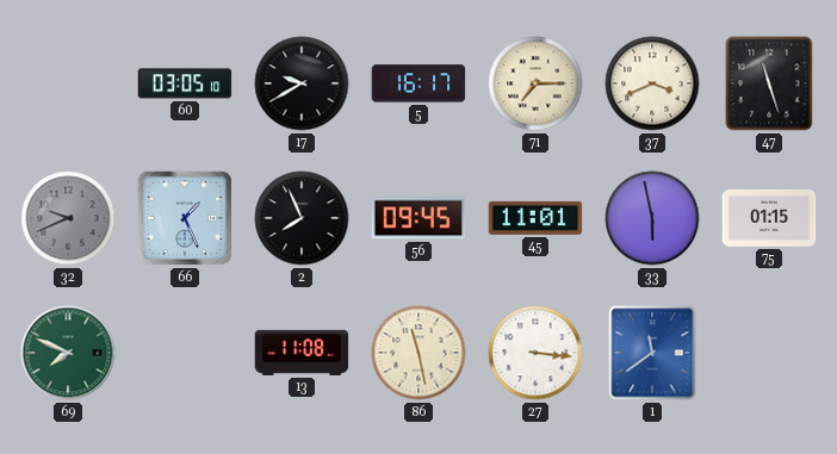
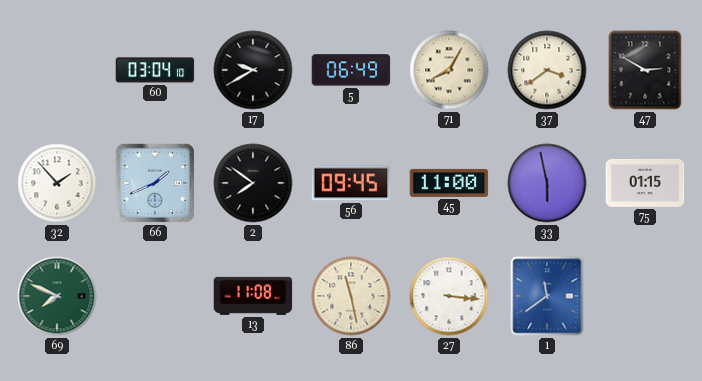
60: 03:05 -> 03:04
5: 16:17 -> 06:49
71: 7:15 -> 8:05
37: 3:41 -> 3:39
47: 11:27 -> 2:50
32: 9:41 -> 1:53
32 dial: grey -> white
66: 1:26 -> 1:41
2: 7:56 -> 7:51
45: 11:01 -> 11:00
